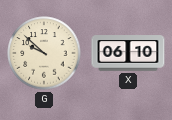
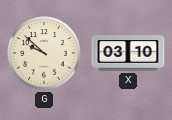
X: 06:10 -> 03:10
